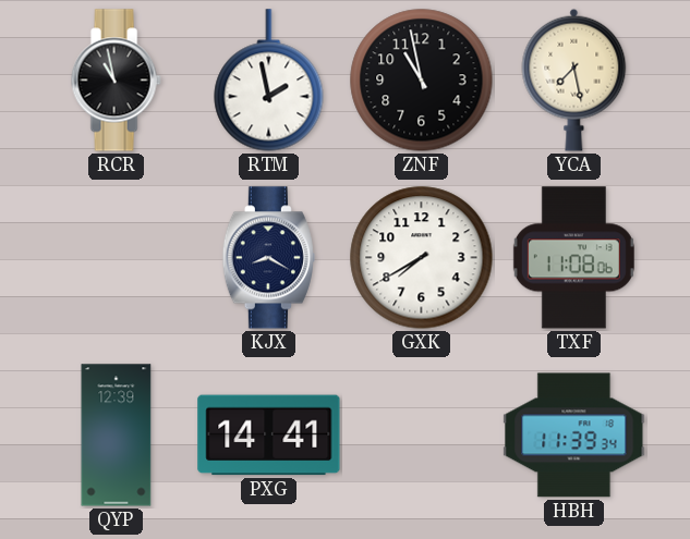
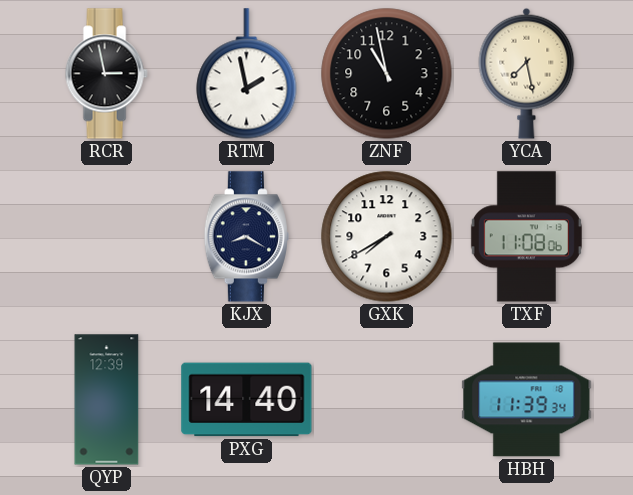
RCR: 10:58 -> 2:58
PXG: 14:41 -> 14:40
